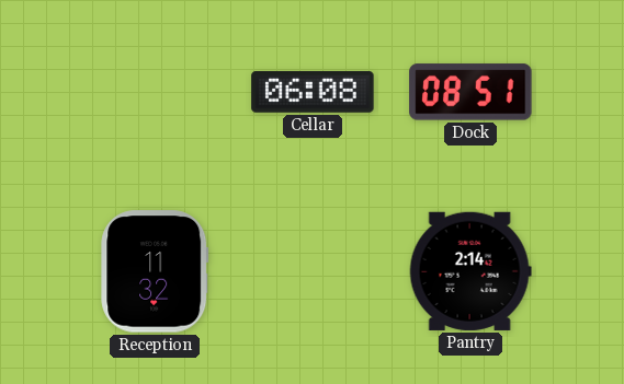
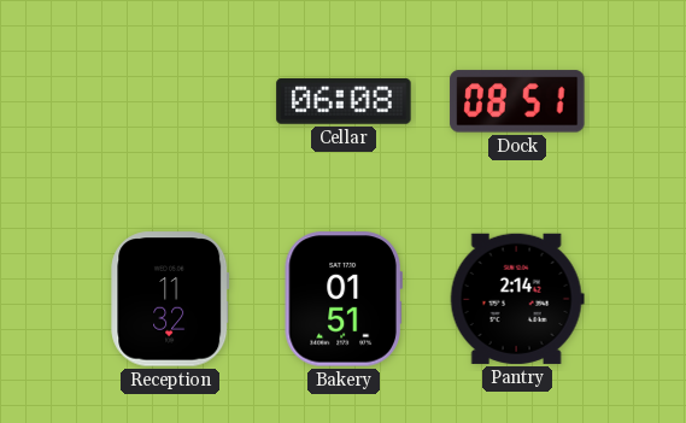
Bakery: none -> 01:51
